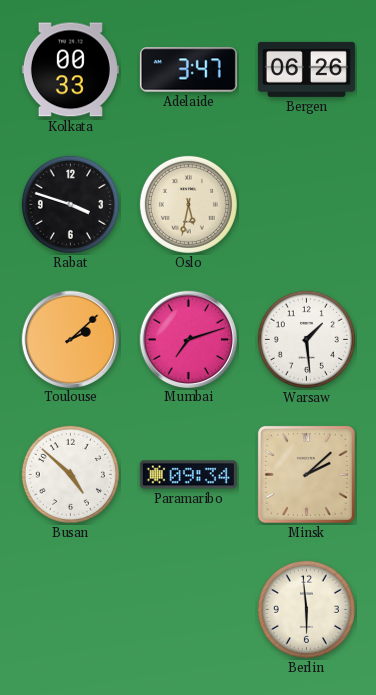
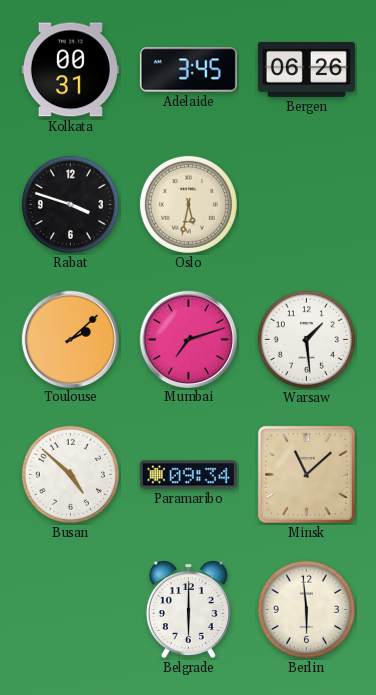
Kolkata: 00:33 -> 00:31
Adelaide: 3:47 -> 3:45
Minsk: 2:08 -> 11:08
Belgrade: none -> 6:00
